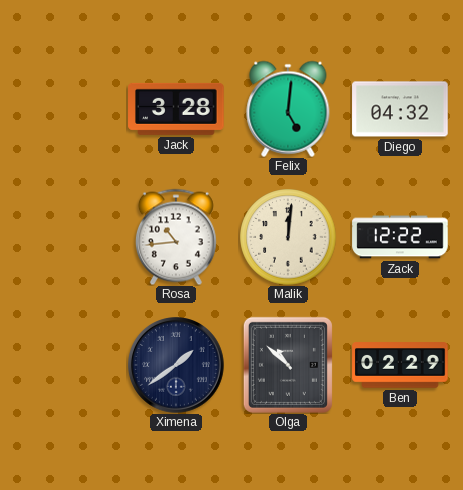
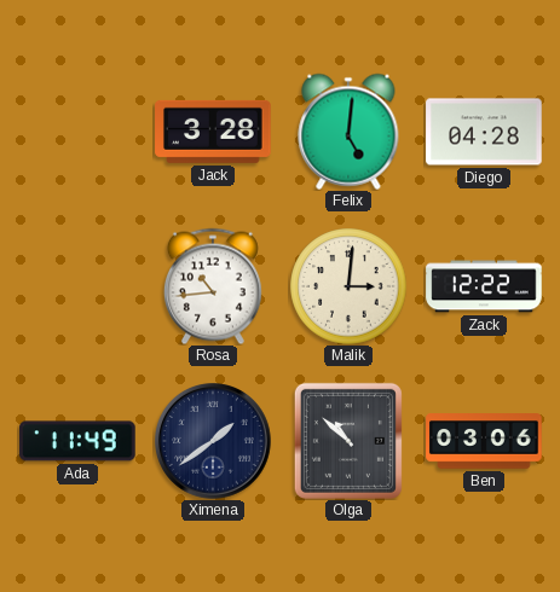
Diego: 04:32 -> 04:28
Malik: 12:01 -> 3:01
Ada: none -> 11:49
Ben: 02:29 -> 03:06
